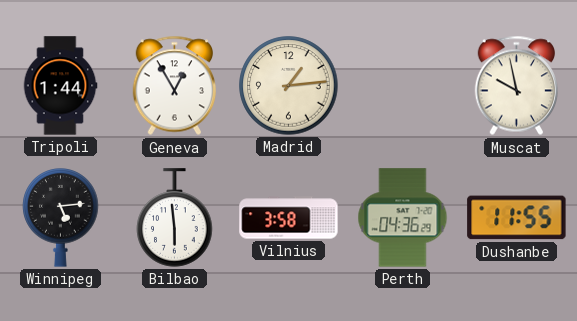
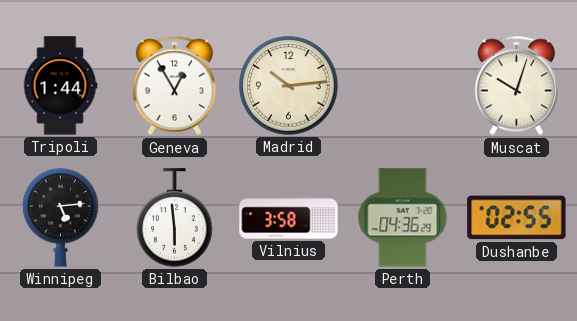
Madrid: 1:14 -> 10:14
Muscat: 9:58 -> 10:03
Dushanbe: 11:55 -> 02:55
